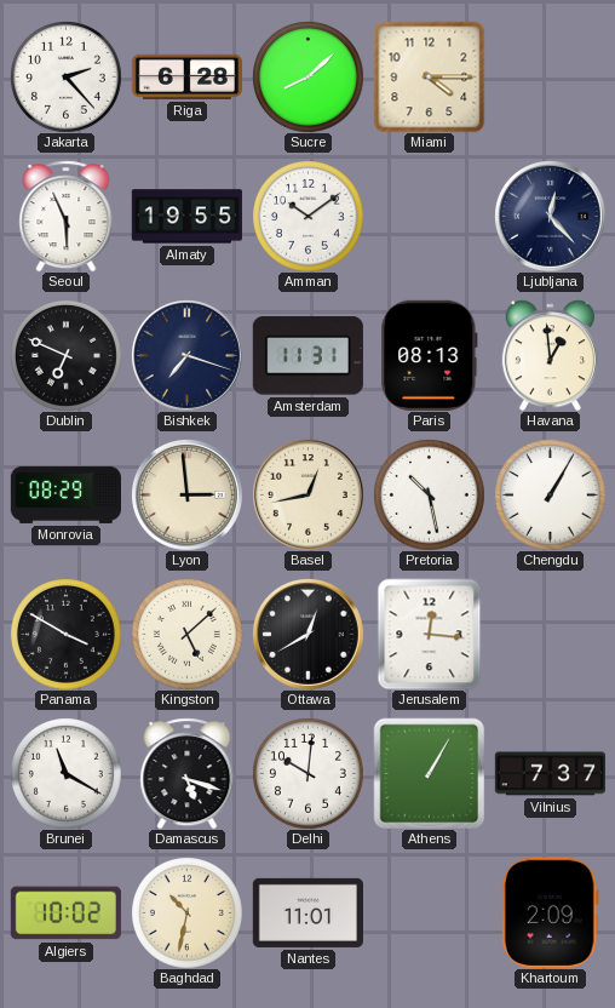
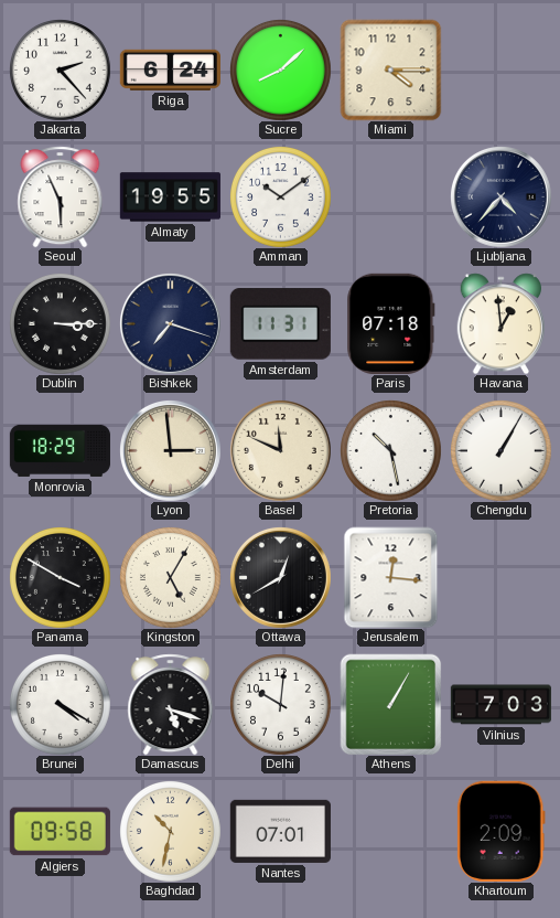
Riga: 6:28 -> 6:24
Ljubljana: 12:23 -> 4:37
Dublin: 6:49 -> 3:15
Paris: 08:13 -> 07:18
Monrovia: 08:29 -> 18:29
Basel: 12:43 -> 11:49
Kingston: 5:08 -> 5:05
Brunei: 11:20 -> 4:20
Vilnius: 7:37 -> 7:03
Algiers: 10:02 -> 09:58
Nantes: 11:01 -> 07:01
